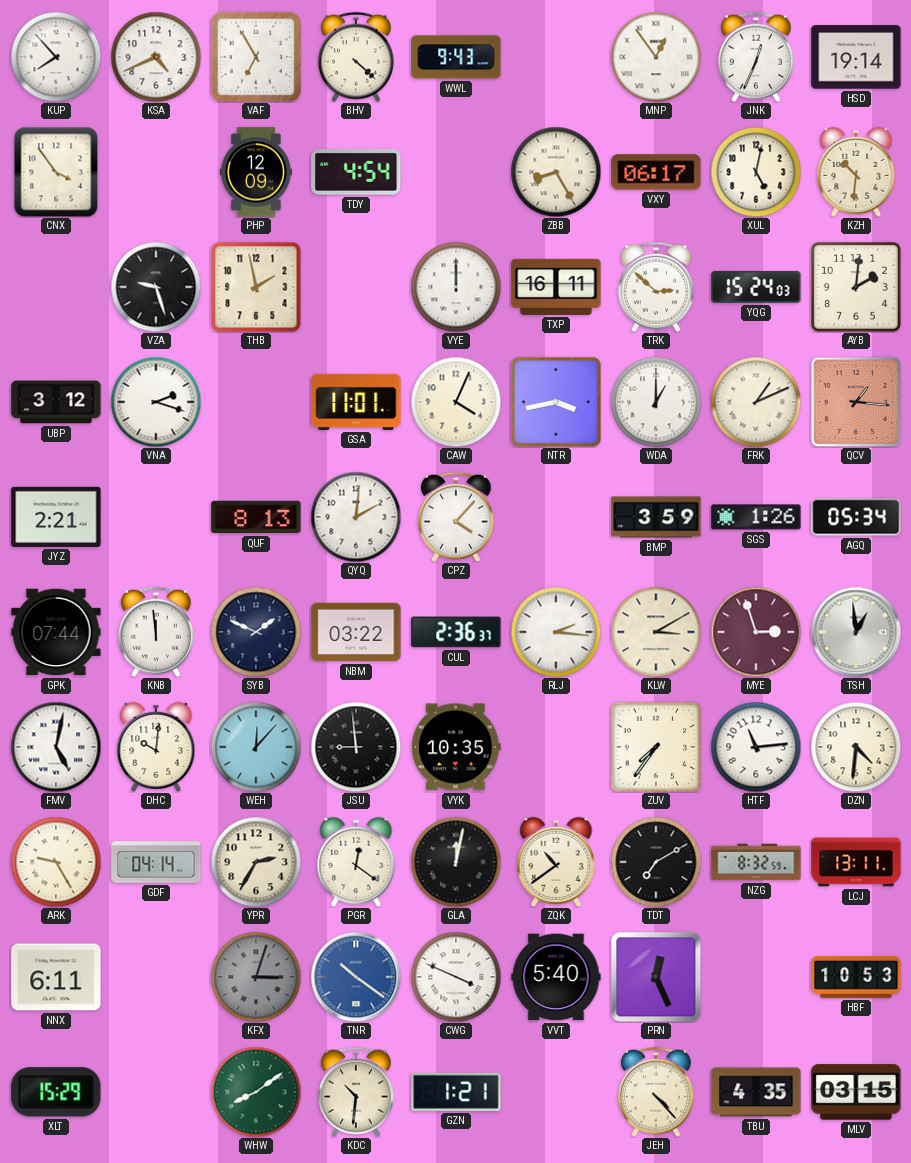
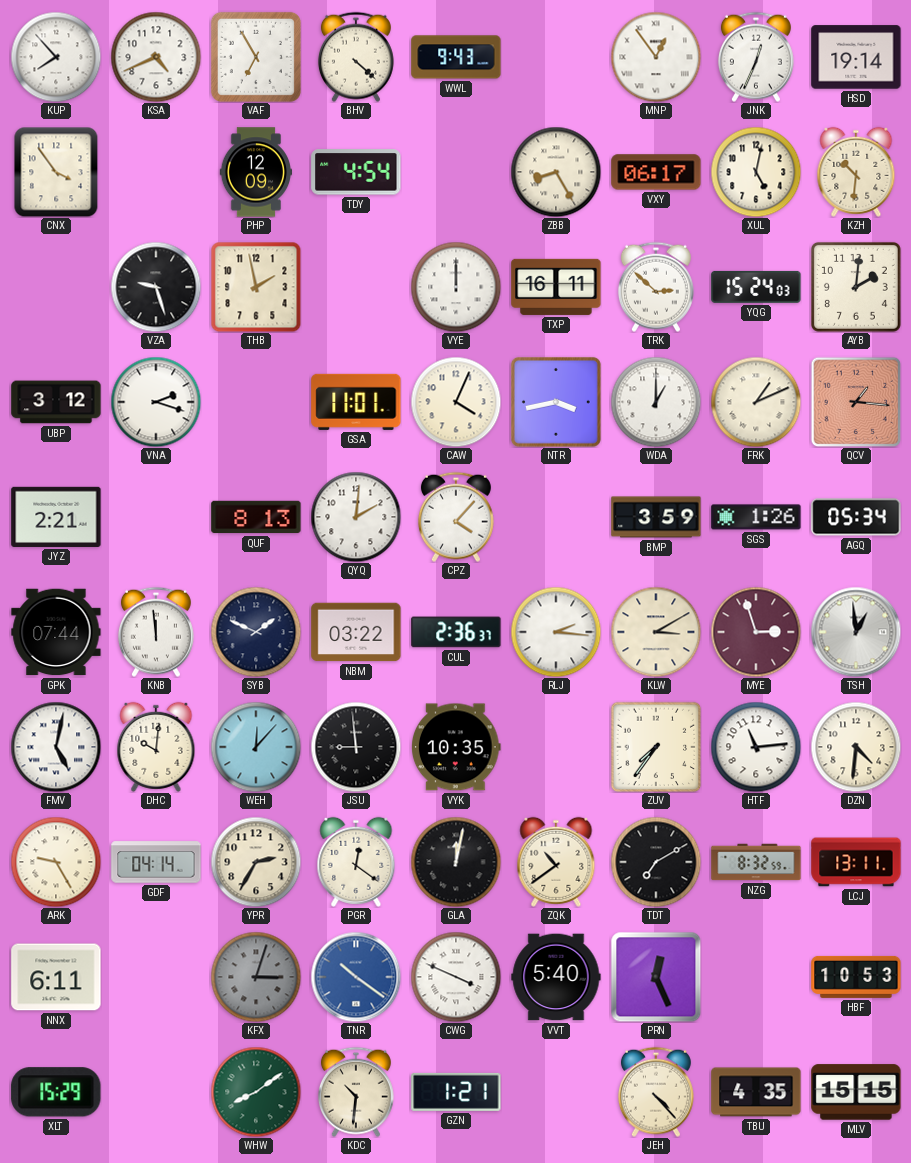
MLV: 03:15 -> 15:15
